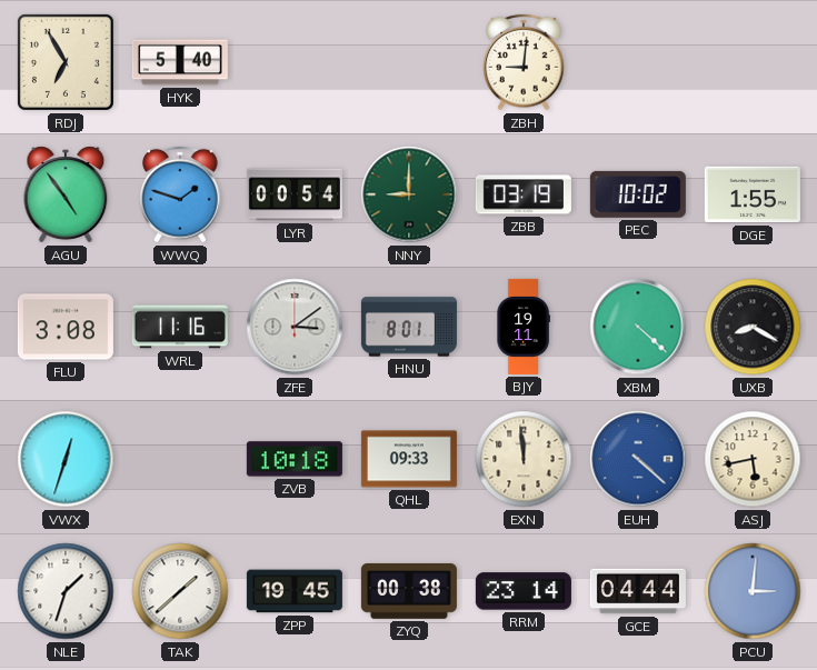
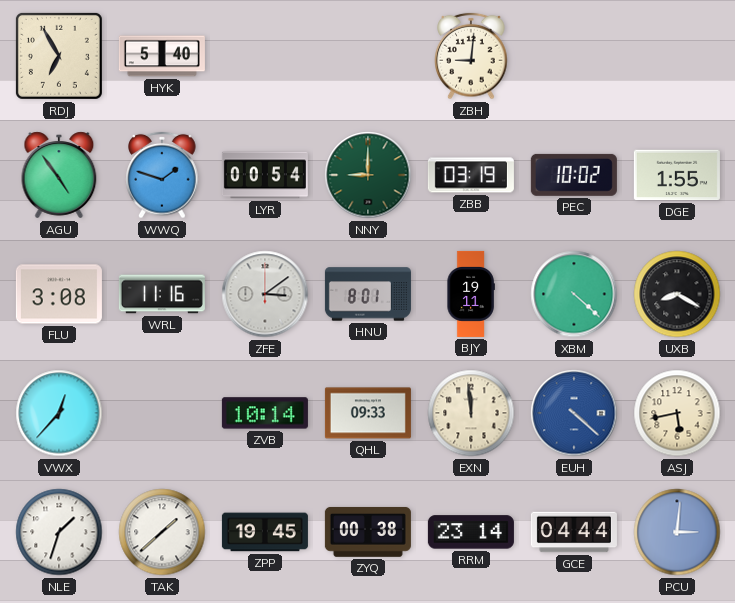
VWX: 12:33 -> 12:37
ZVB: 10:18 -> 10:14
